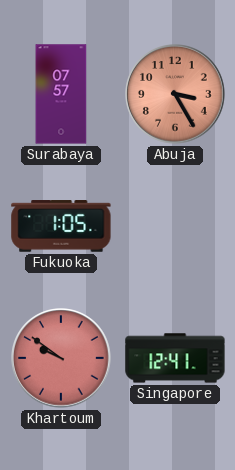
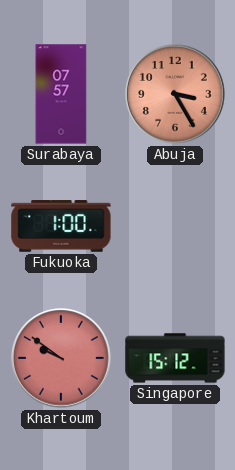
Fukuoka: 1:05 -> 1:00
Singapore: 12:41 -> 15:12
